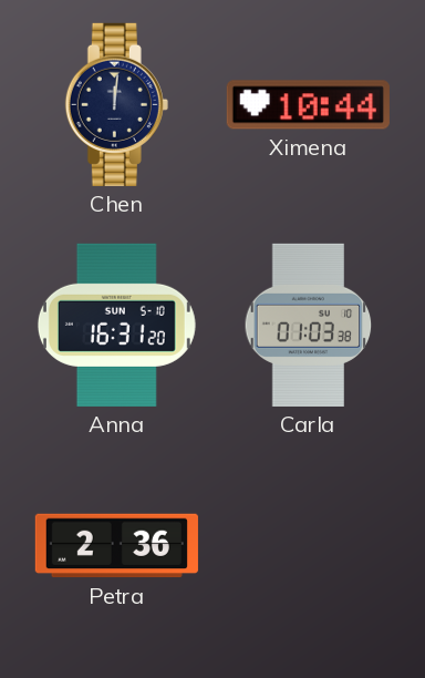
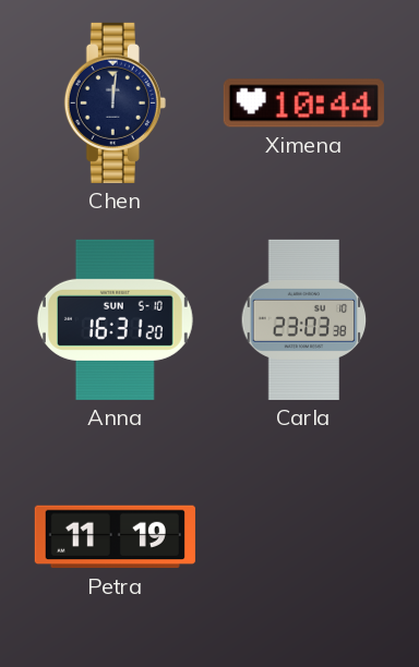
Carla: 01:03 -> 23:03
Petra: 2:36 -> 11:19
